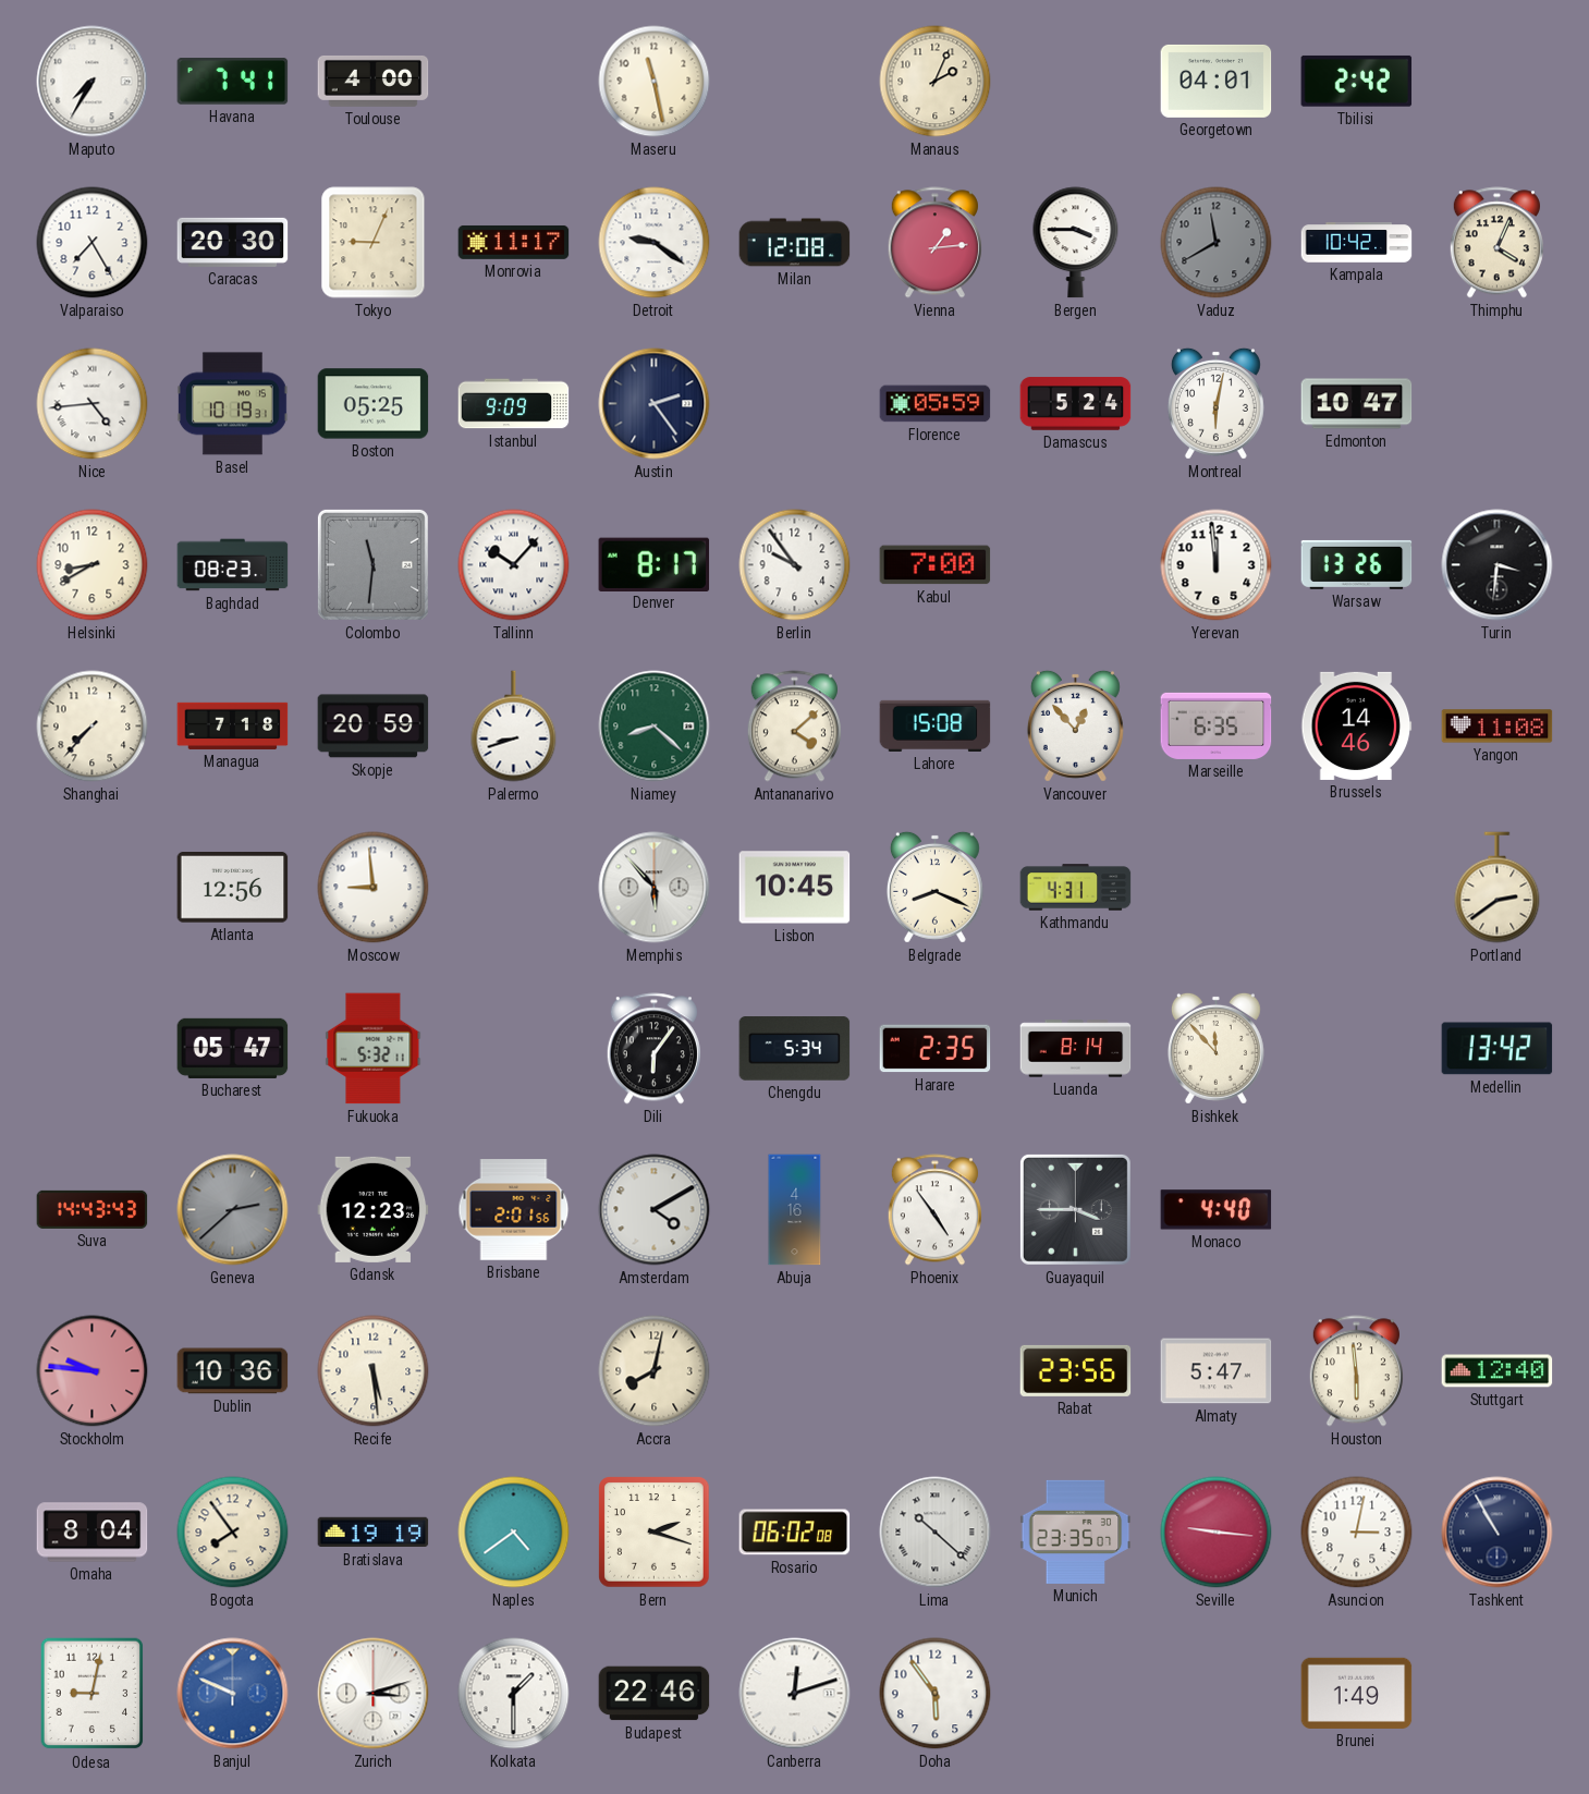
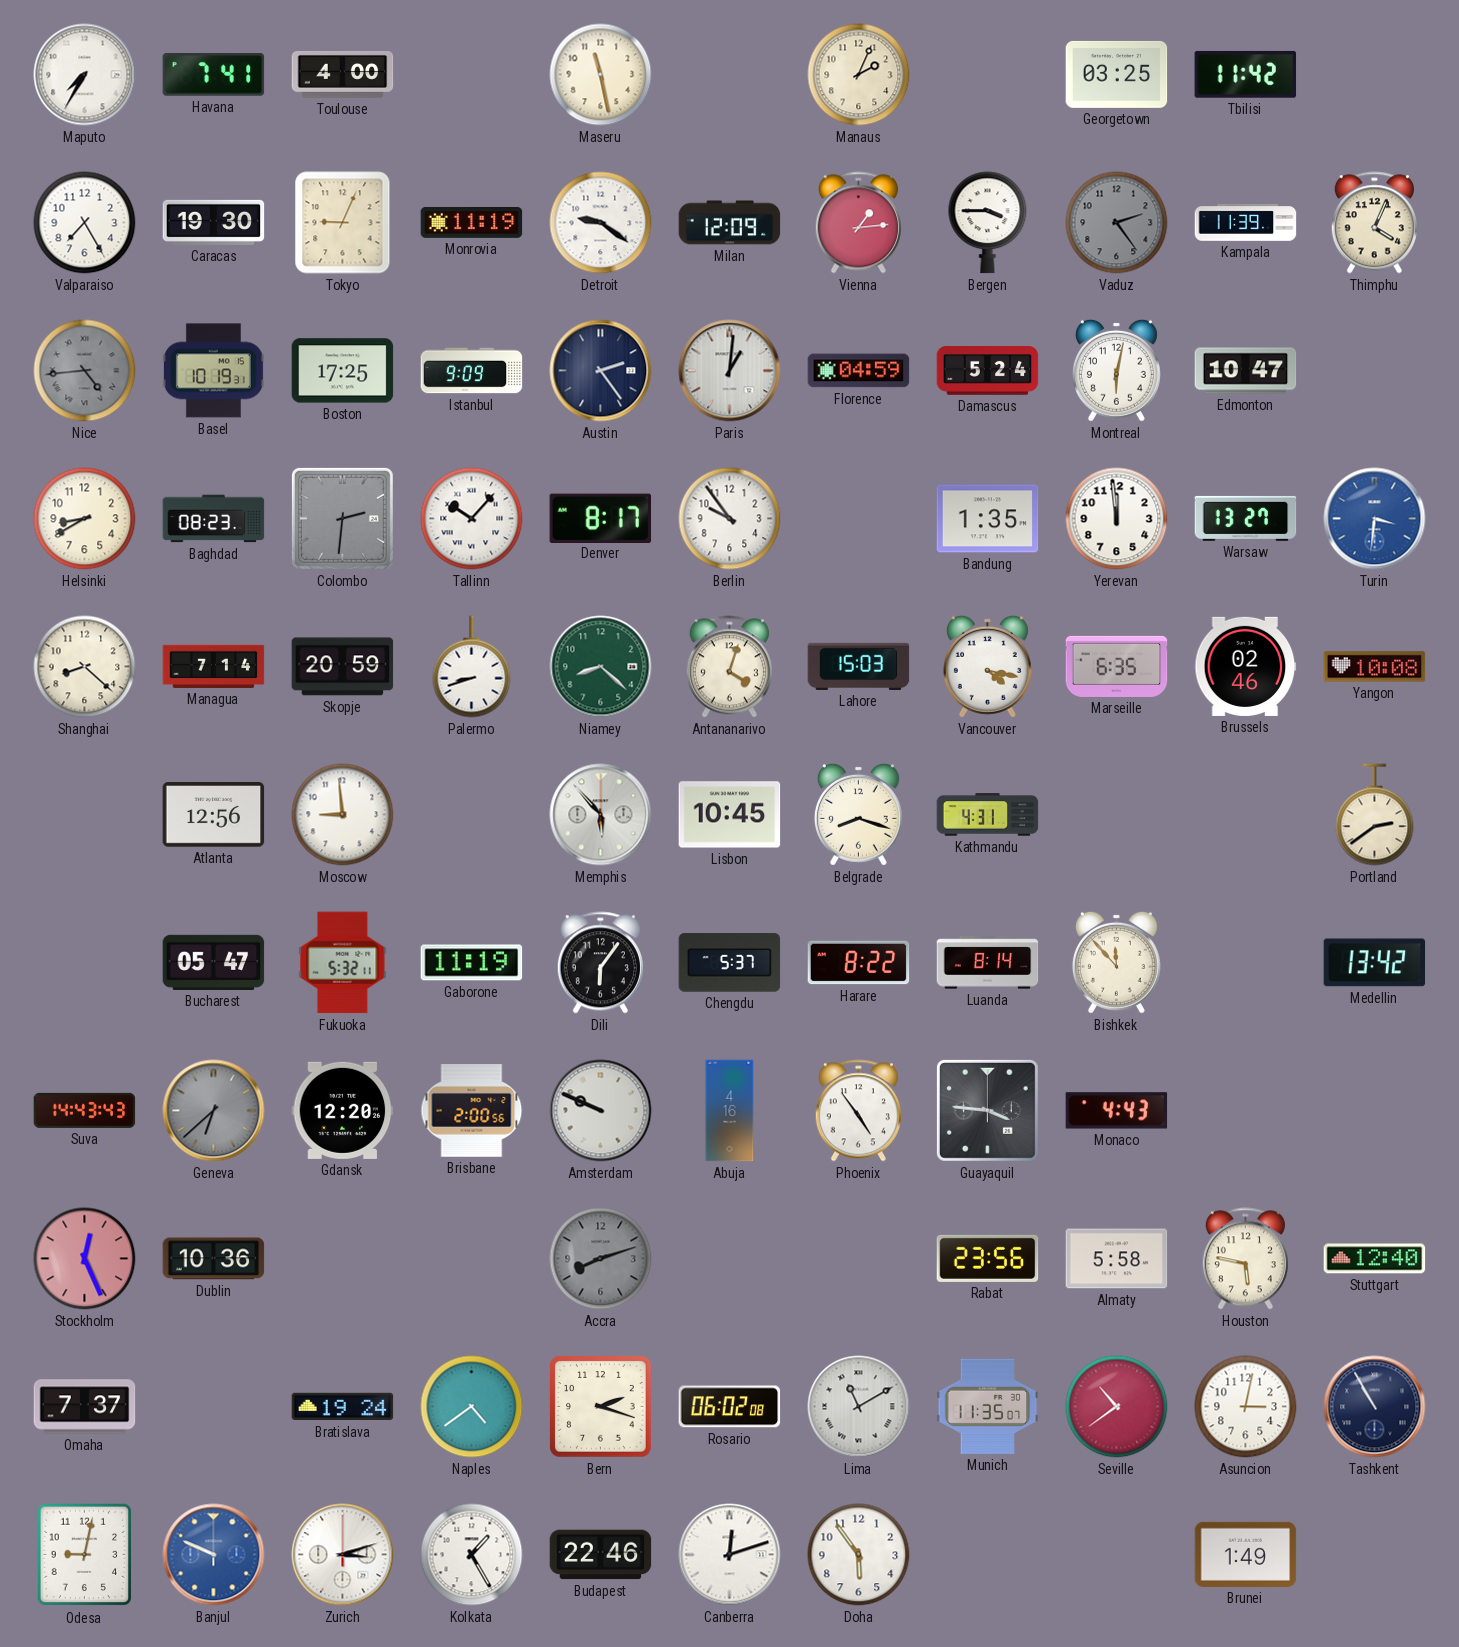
Georgetown: 04:01 -> 03:25
Tbilisi: 2:42 -> 11:42
Caracas: 20:30 -> 19:30
Monrovia: 11:17 -> 11:19
Milan: 12:08 -> 12:09
Vaduz: 11:40 -> 2:24
Kampala: 10:42 -> 11:39
Nice dial: white -> grey
Boston: 05:25 -> 17:25
Paris: none -> 1:01
Florence: 05:59 -> 04:59
Colombo: 11:31 -> 2:31
Kabul: 7:00 -> none
Bandung: none -> 1:35
Warsaw: 13:26 -> 13:27
Turin dial: black -> blue
Shanghai: 7:37 -> 8:22
Managua: 7:18 -> 7:14
Antananarivo: 4:08 -> 4:03
Lahore: 15:08 -> 15:03
Vancouver: 12:53 -> 4:17
Brussels: 14:46 -> 02:46
Yangon: 11:08 -> 10:08
Belgrade: 8:19 -> 8:18
Gaborone: none -> 11:19
Chengdu: 5:34 -> 5:37
Harare: 2:35 -> 8:22
Geneva: 2:38 -> 6:38
Gdansk: 12:23 -> 12:20
Brisbane: 2:01 -> 2:00
Amsterdam: 4:10 -> 9:49
Guayaquil: 3:45 -> 3:46
Monaco: 4:40 -> 4:43
Stockholm: 9:46 -> 12:26
Recife: 5:29 -> none
Accra: 8:02 -> 8:12
Accra dial: cream -> grey
Almaty: 5:47 -> 5:58
Houston: 5:59 -> 5:47
Omaha: 8:04 -> 7:37
Bogota: 7:54 -> none
Bratislava: 19:19 -> 19:24
Lima: 10:22 -> 11:10
Munich: 23:35 -> 11:35
Seville: 9:16 -> 10:39
Kolkata: 1:30 -> 1:25
